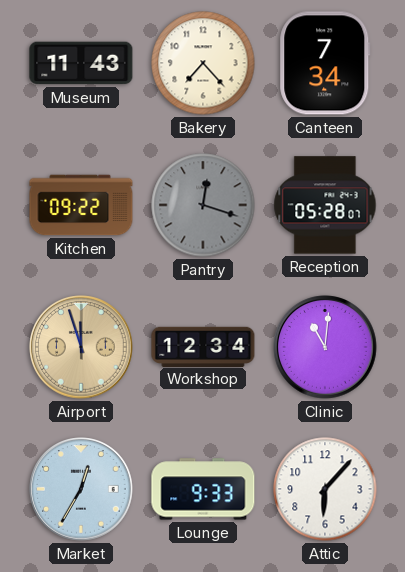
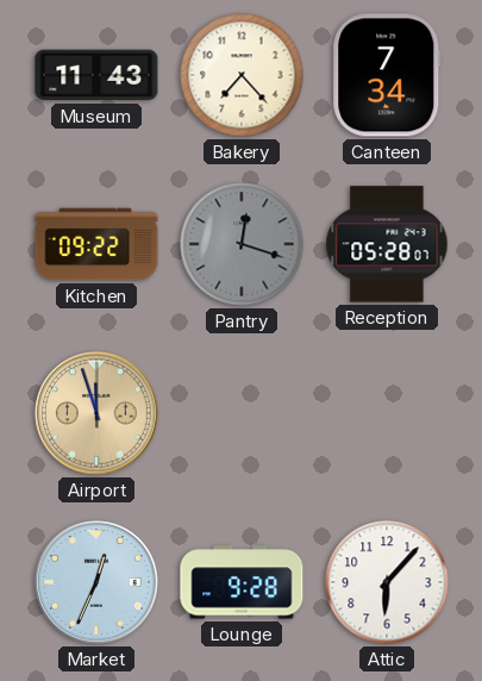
Workshop: 12:34 -> none
Clinic: 11:01 -> none
Market: 12:35 -> 12:34
Lounge: 9:33 -> 9:28
